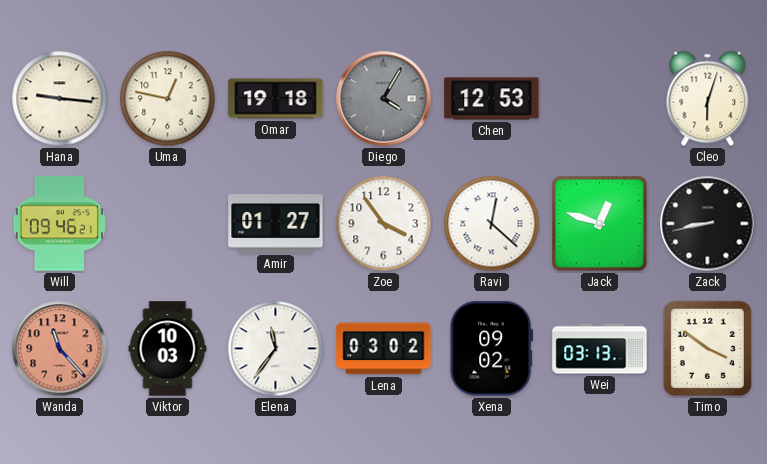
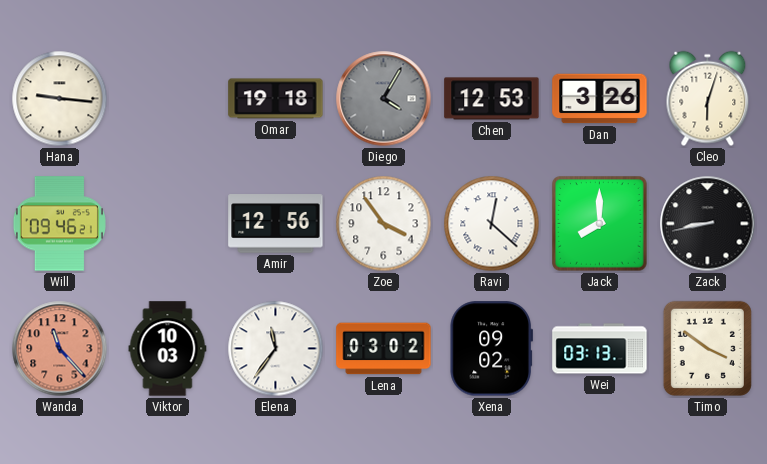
Uma: 12:47 -> none
Dan: none -> 3:26
Amir: 01:27 -> 12:56
Jack: 12:48 -> 8:00
